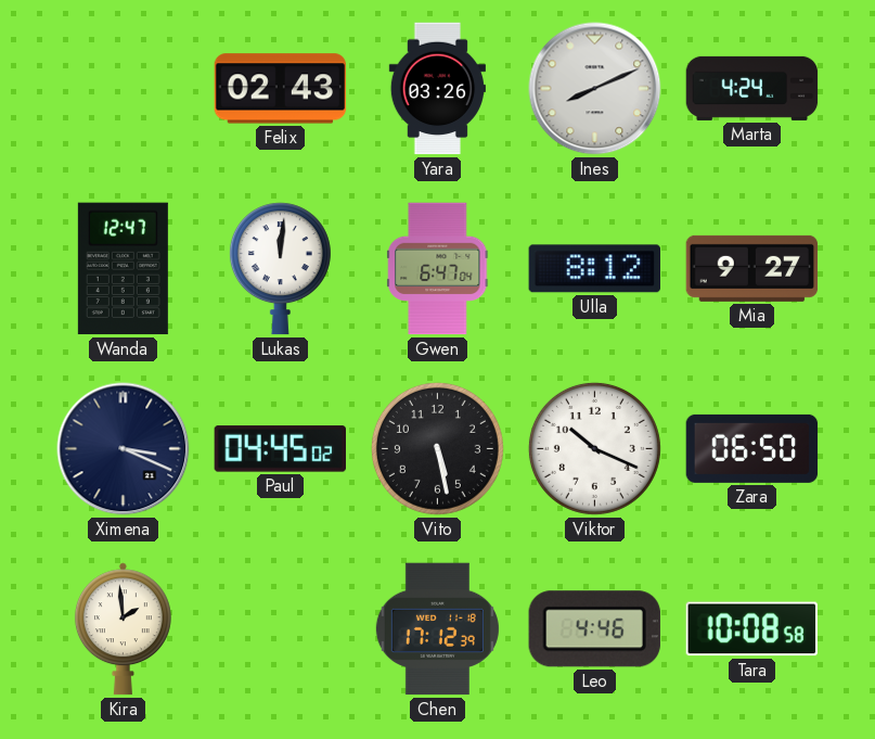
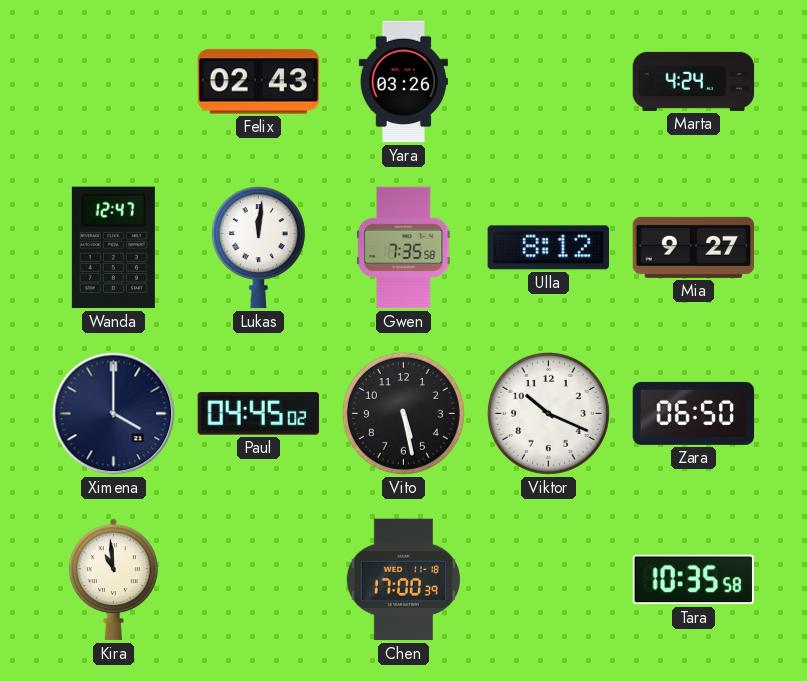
Ines: 8:11 -> none
Gwen: 6:47 -> 7:35
Ximena: 3:19 -> 4:00
Kira: 1:59 -> 10:59
Chen: 17:12 -> 17:00
Leo: 4:46 -> none
Tara: 10:08 -> 10:35
